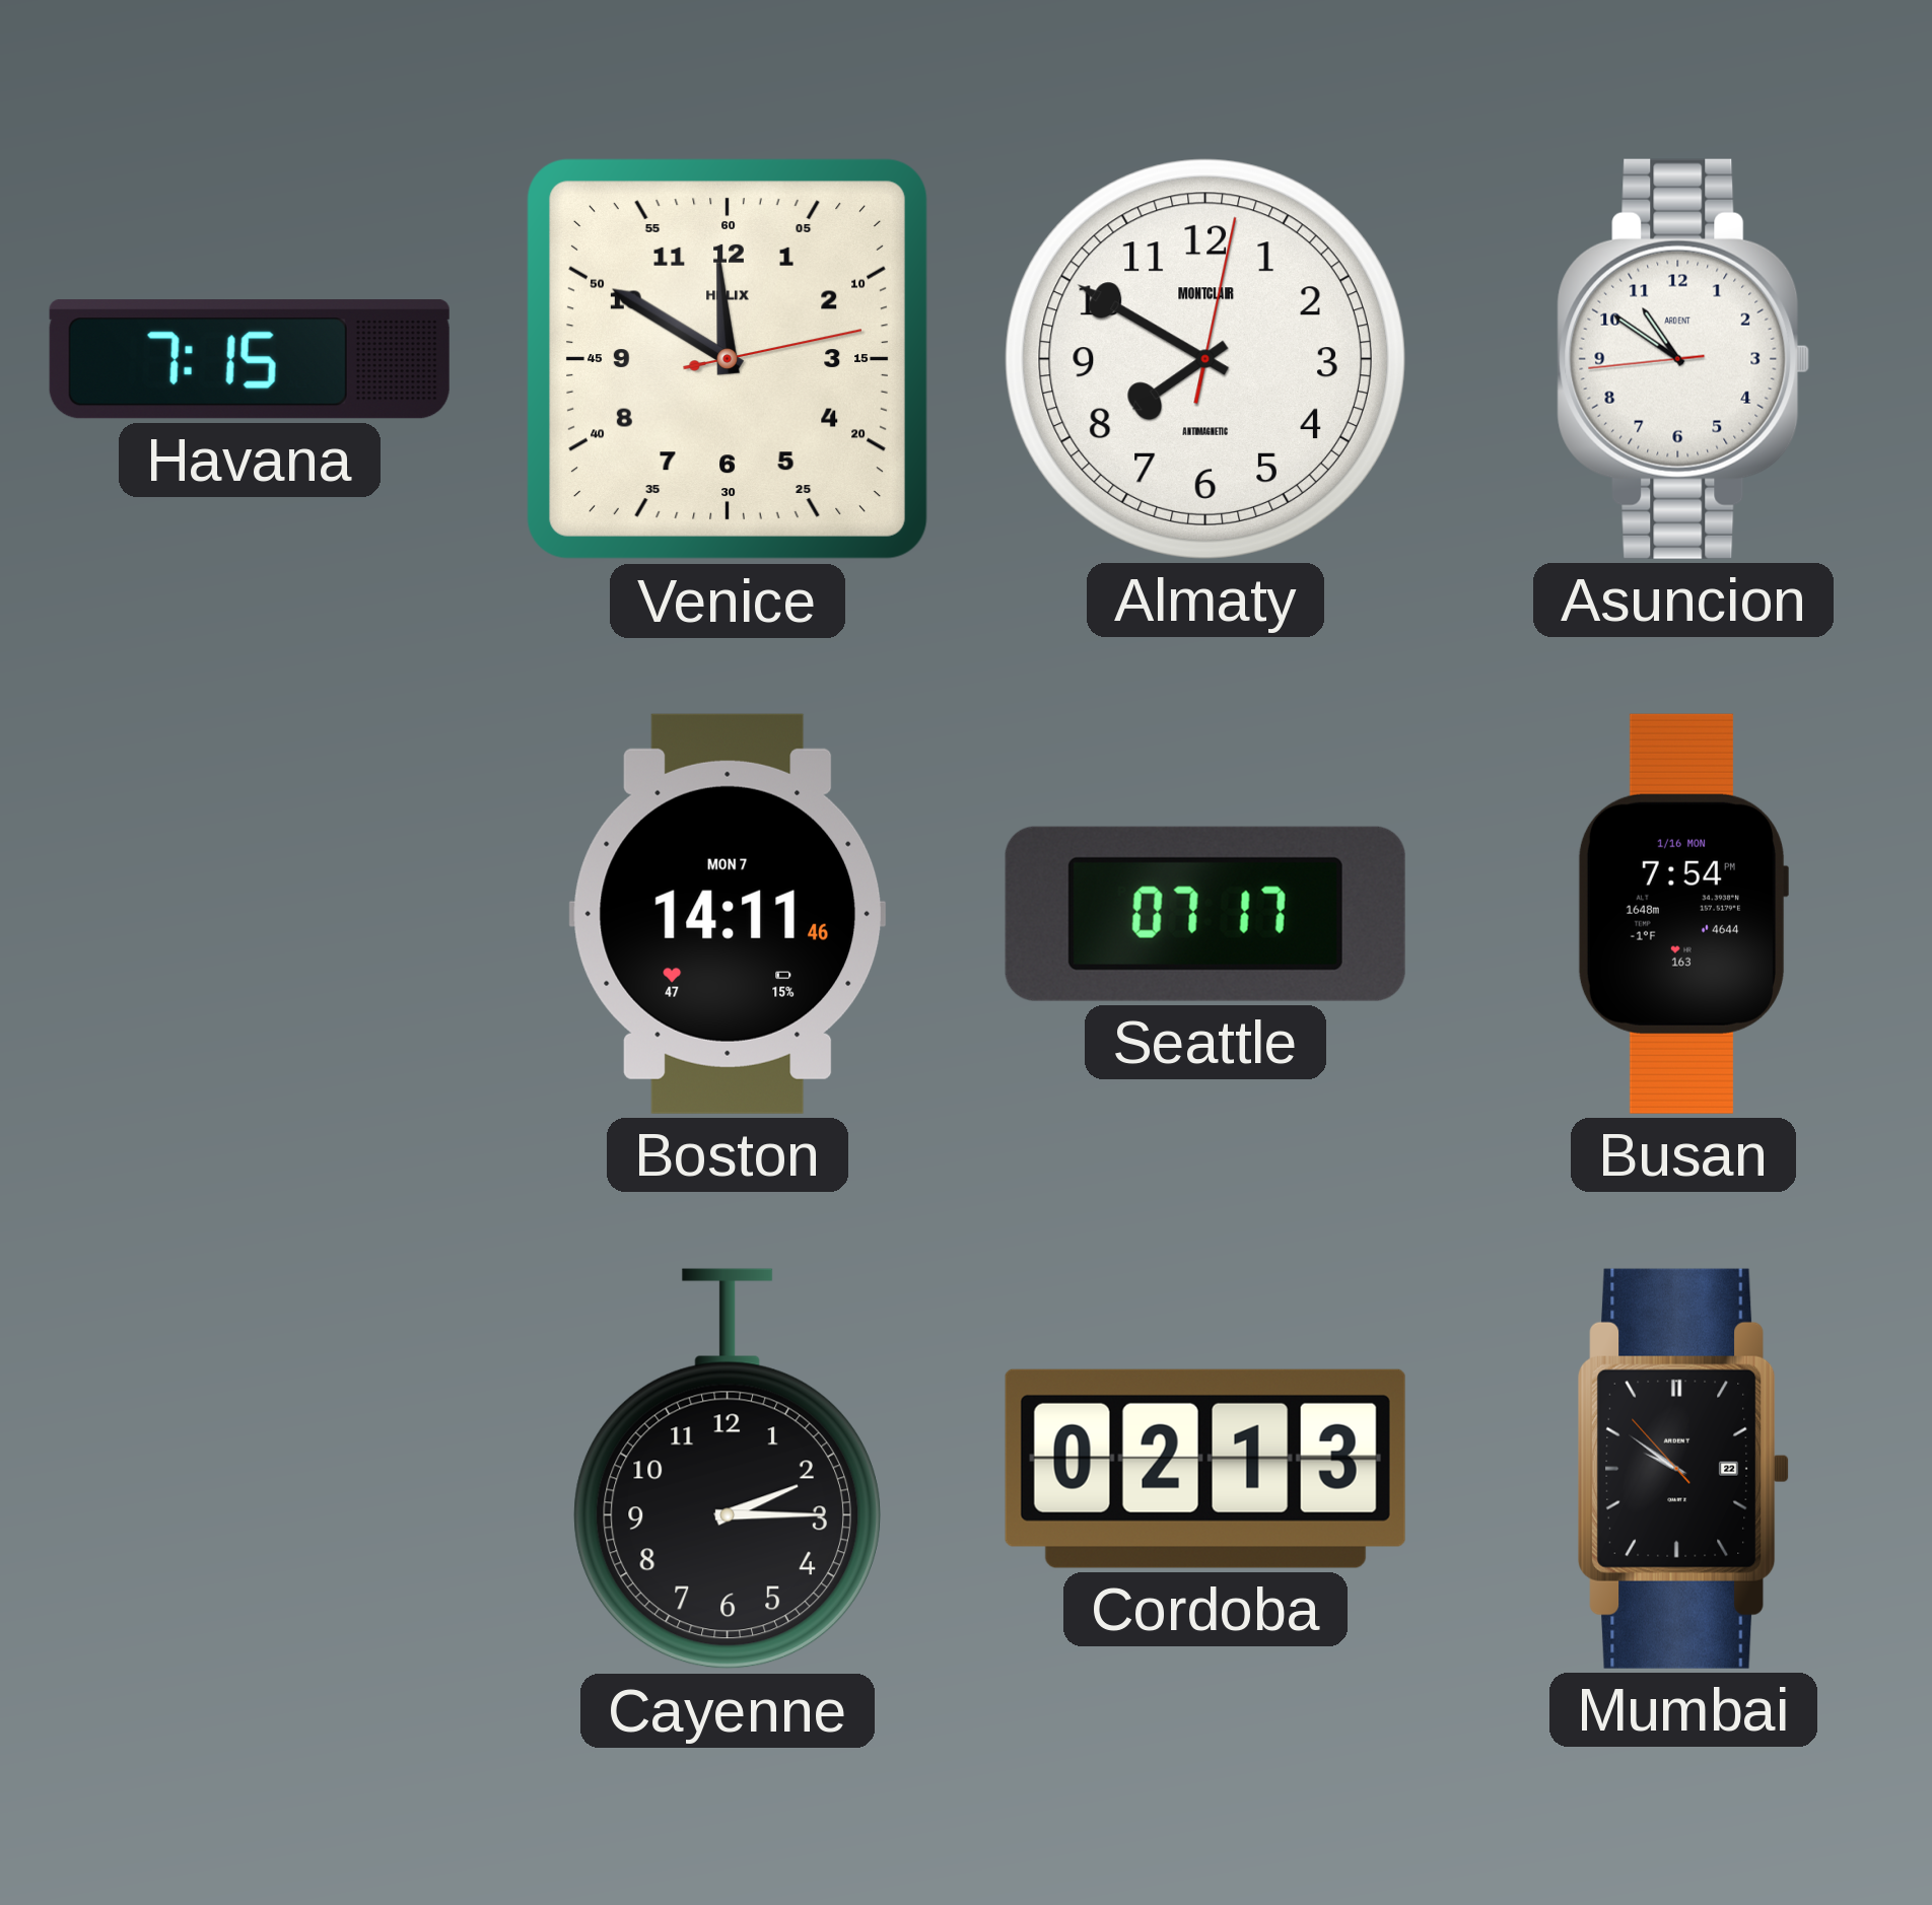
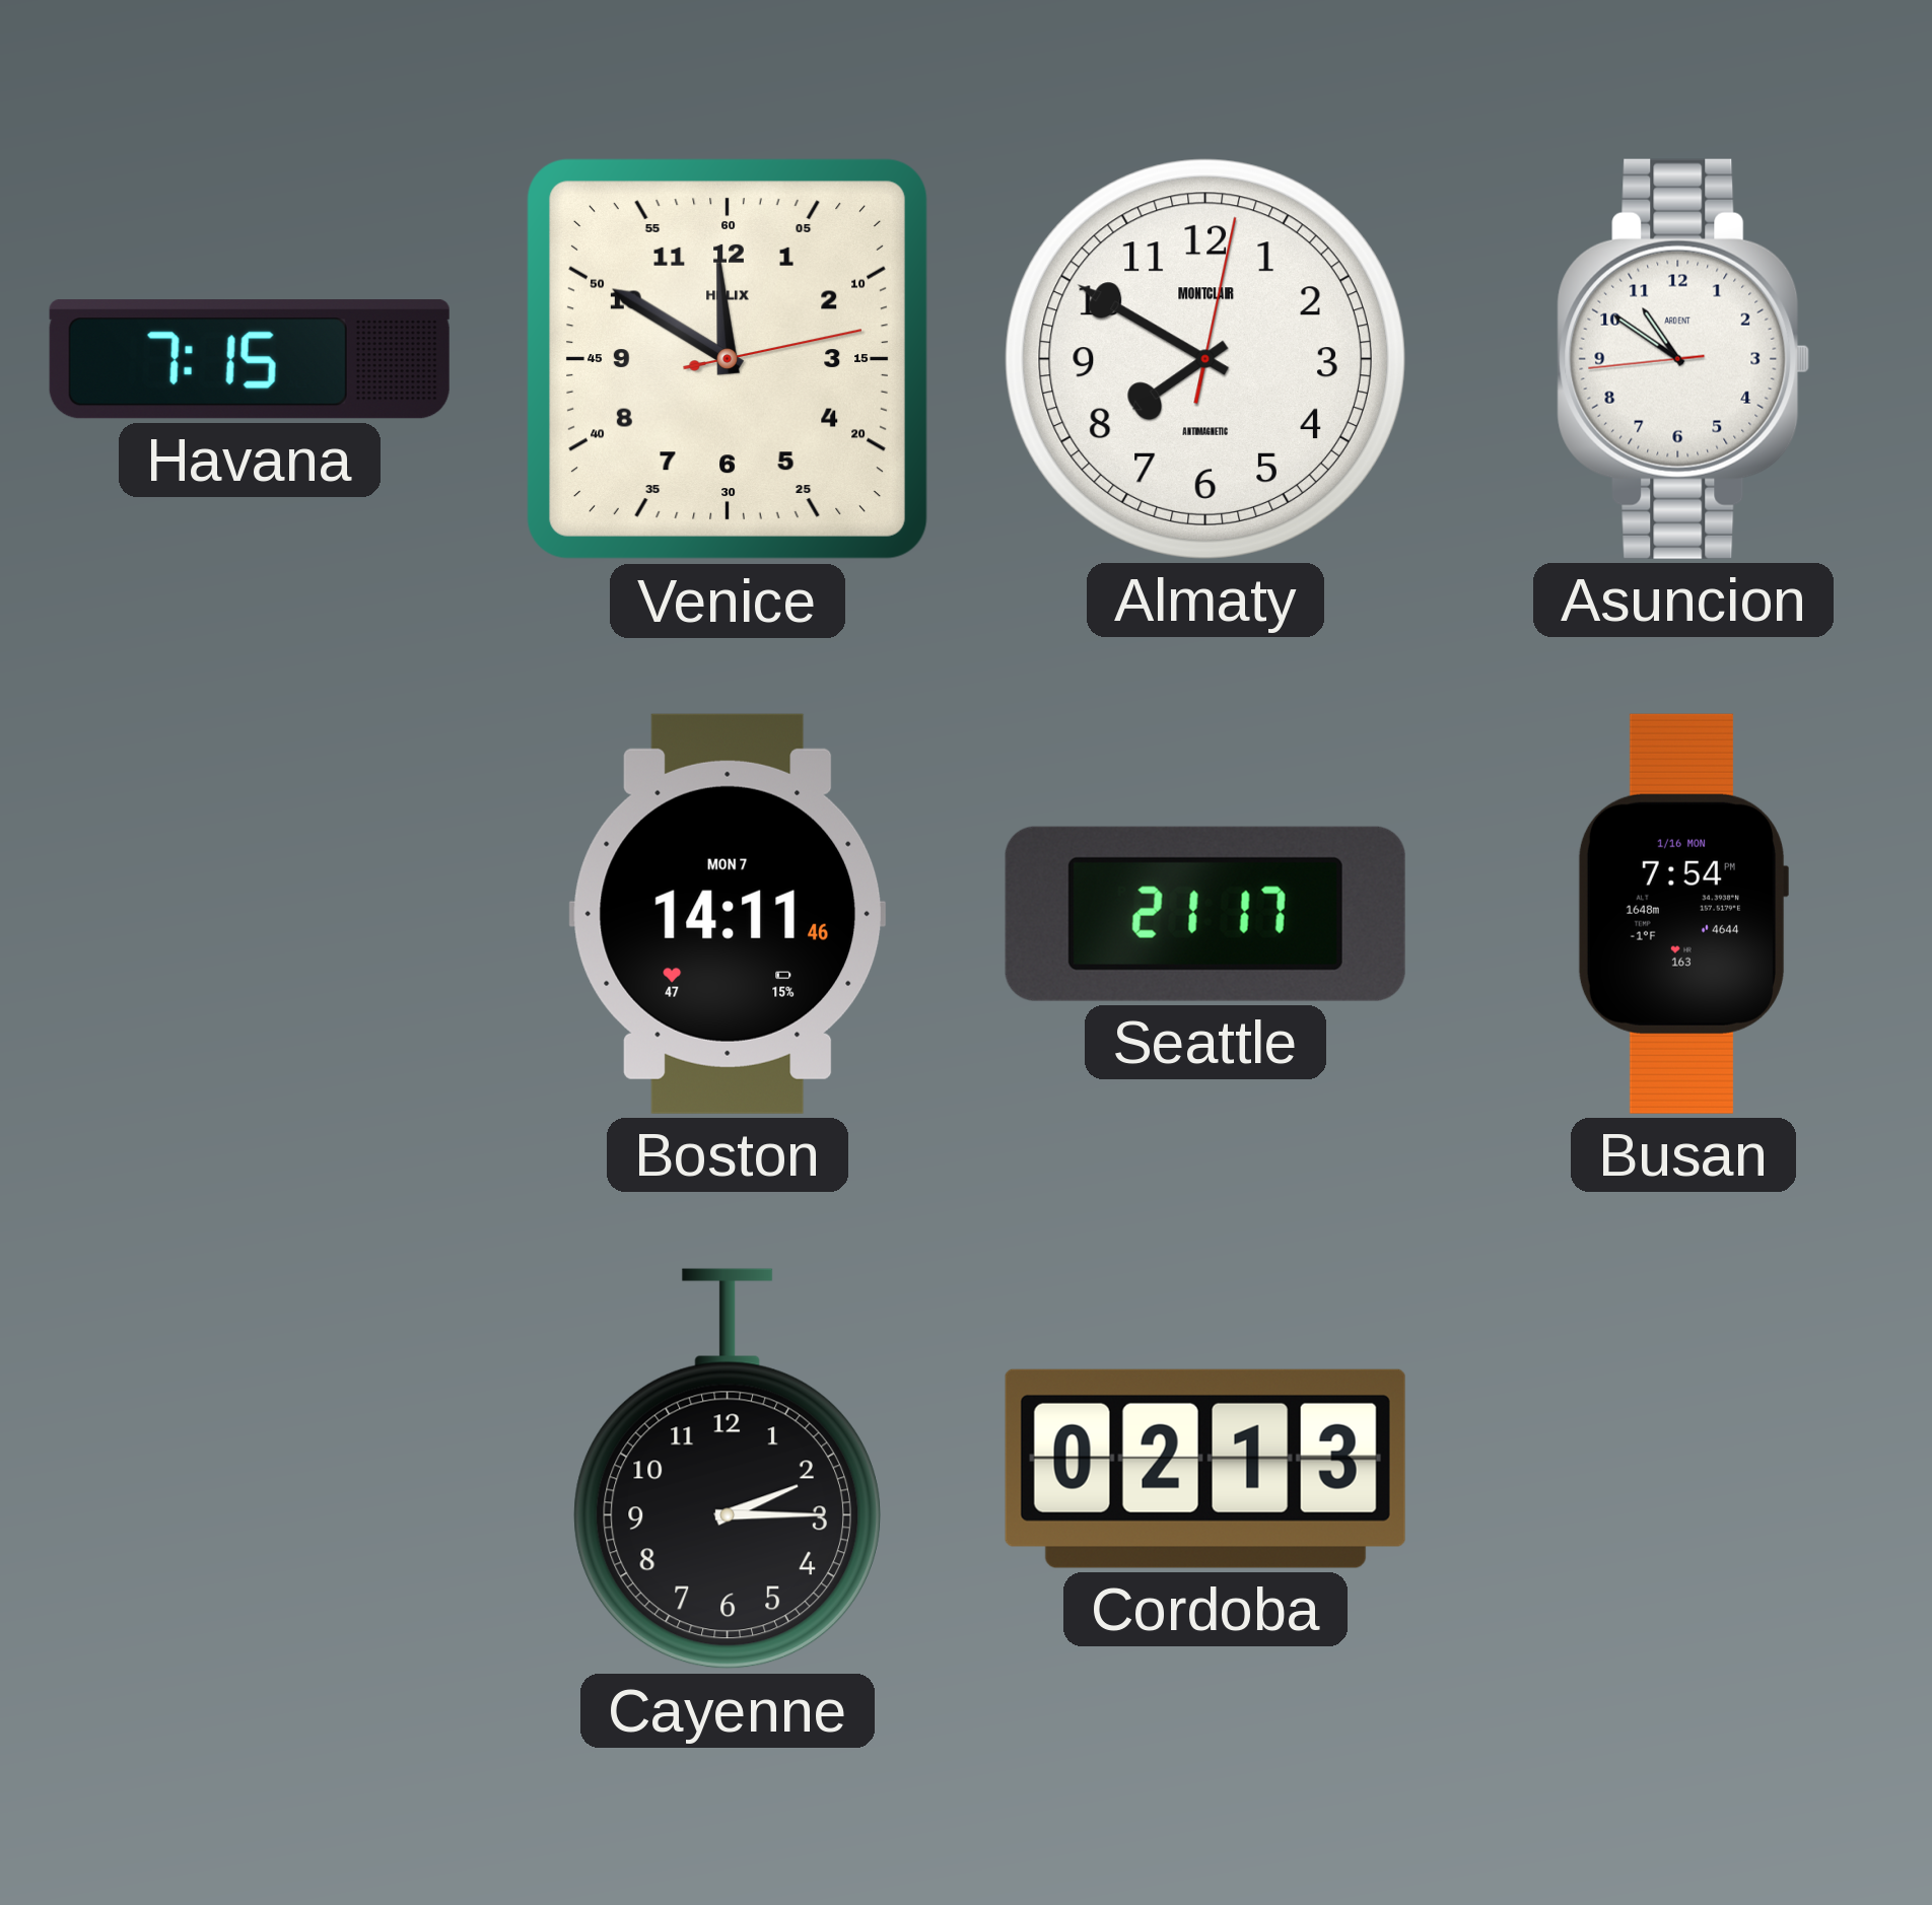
Seattle: 07:17 -> 21:17
Mumbai: 9:50 -> none
